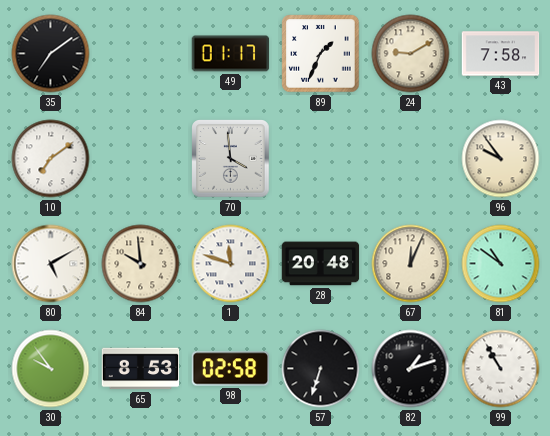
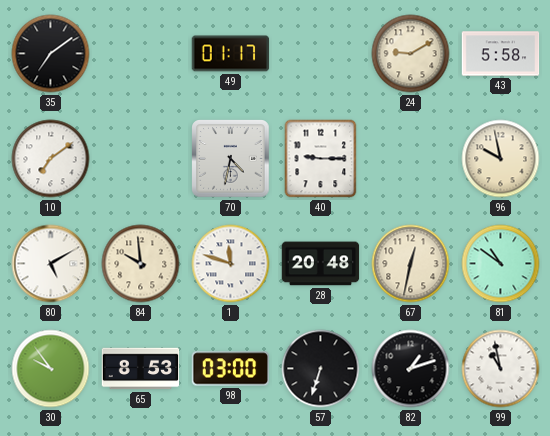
89: 1:34 -> none
43: 7:58 -> 5:58
70: 3:59 -> 4:32
40: none -> 9:15
96: 9:54 -> 9:58
67: 12:04 -> 12:32
98: 02:58 -> 03:00
99: 10:55 -> 10:58
